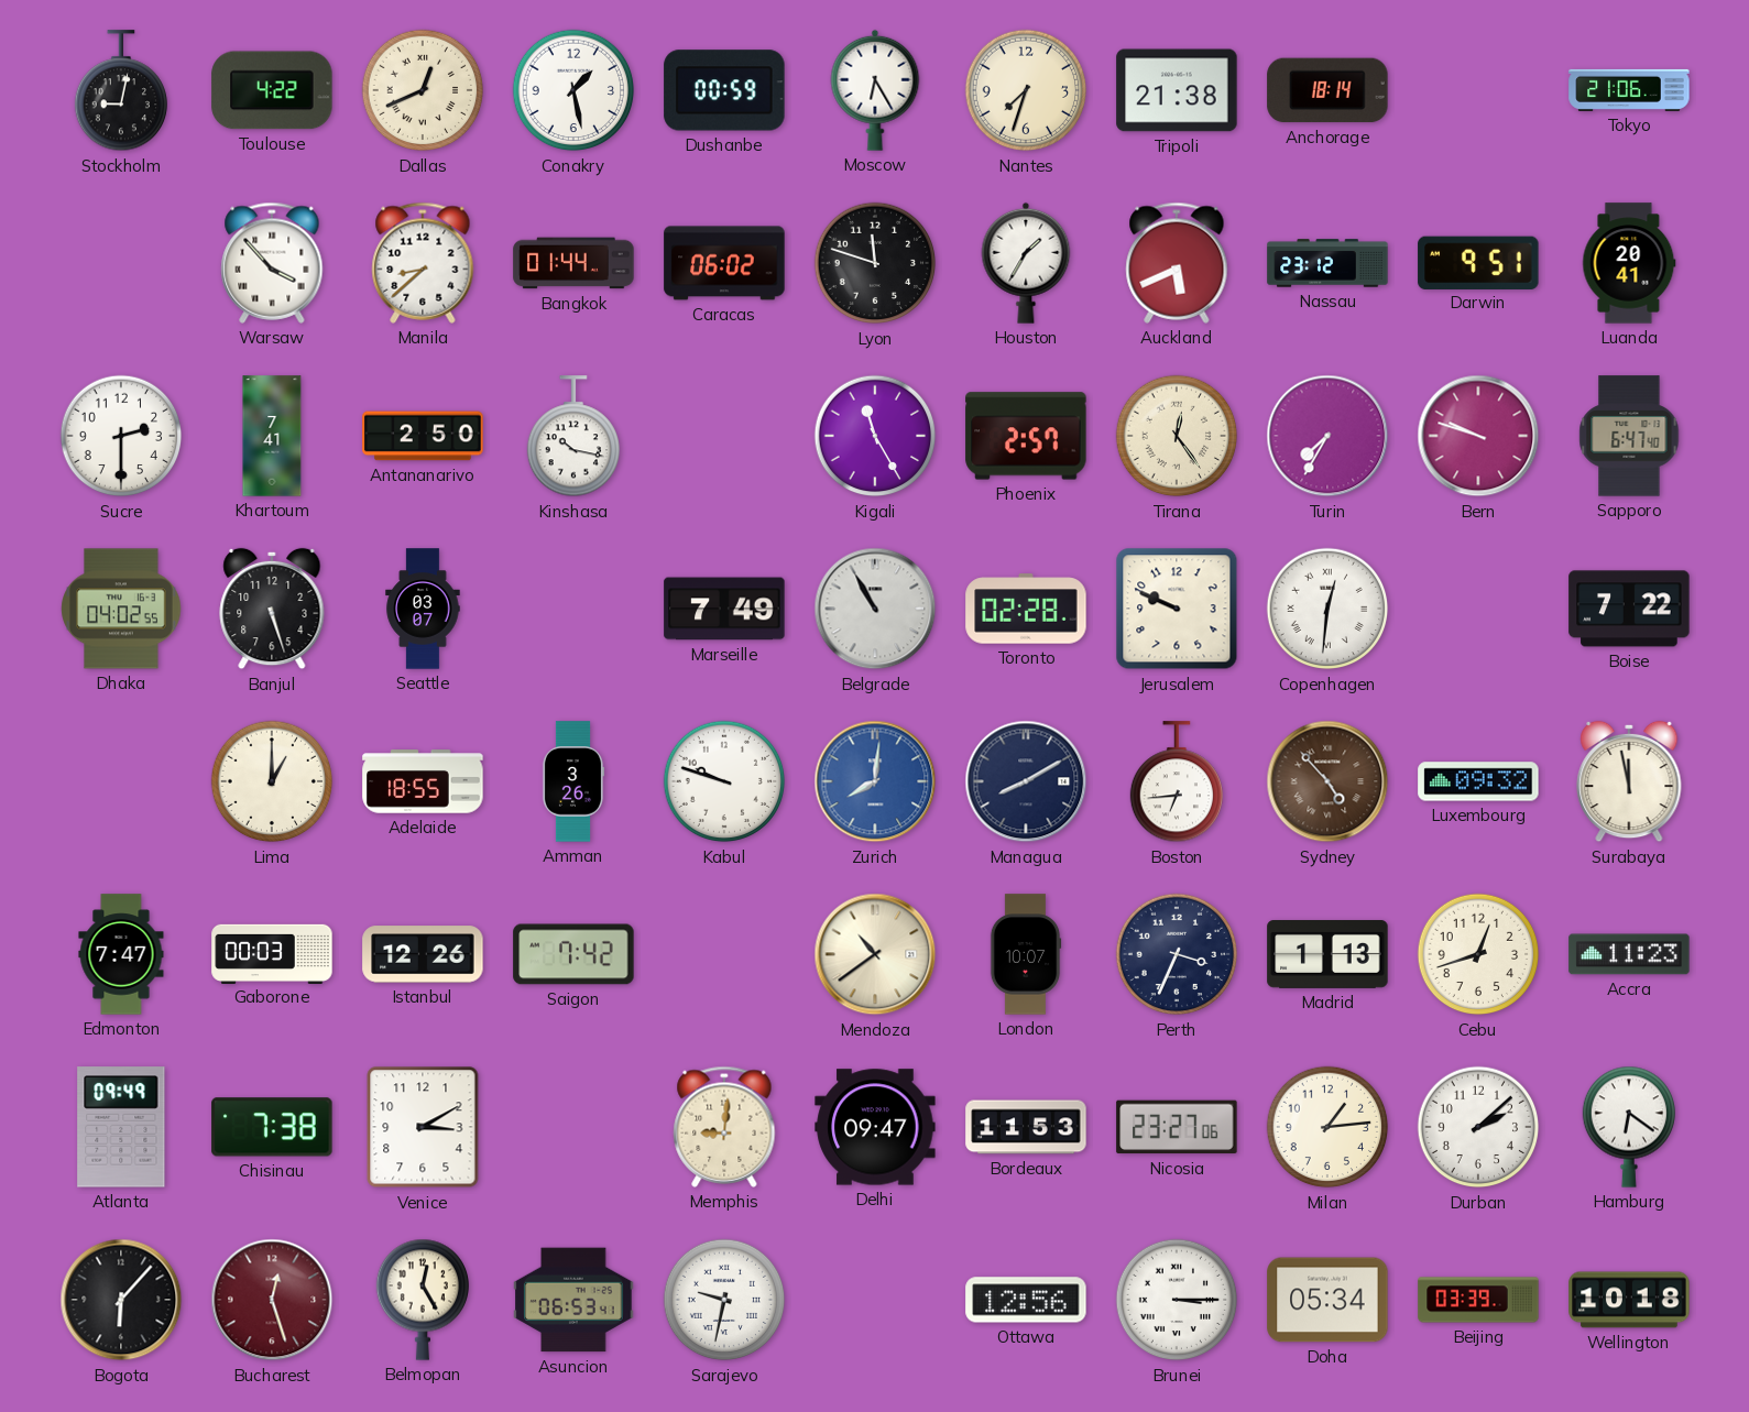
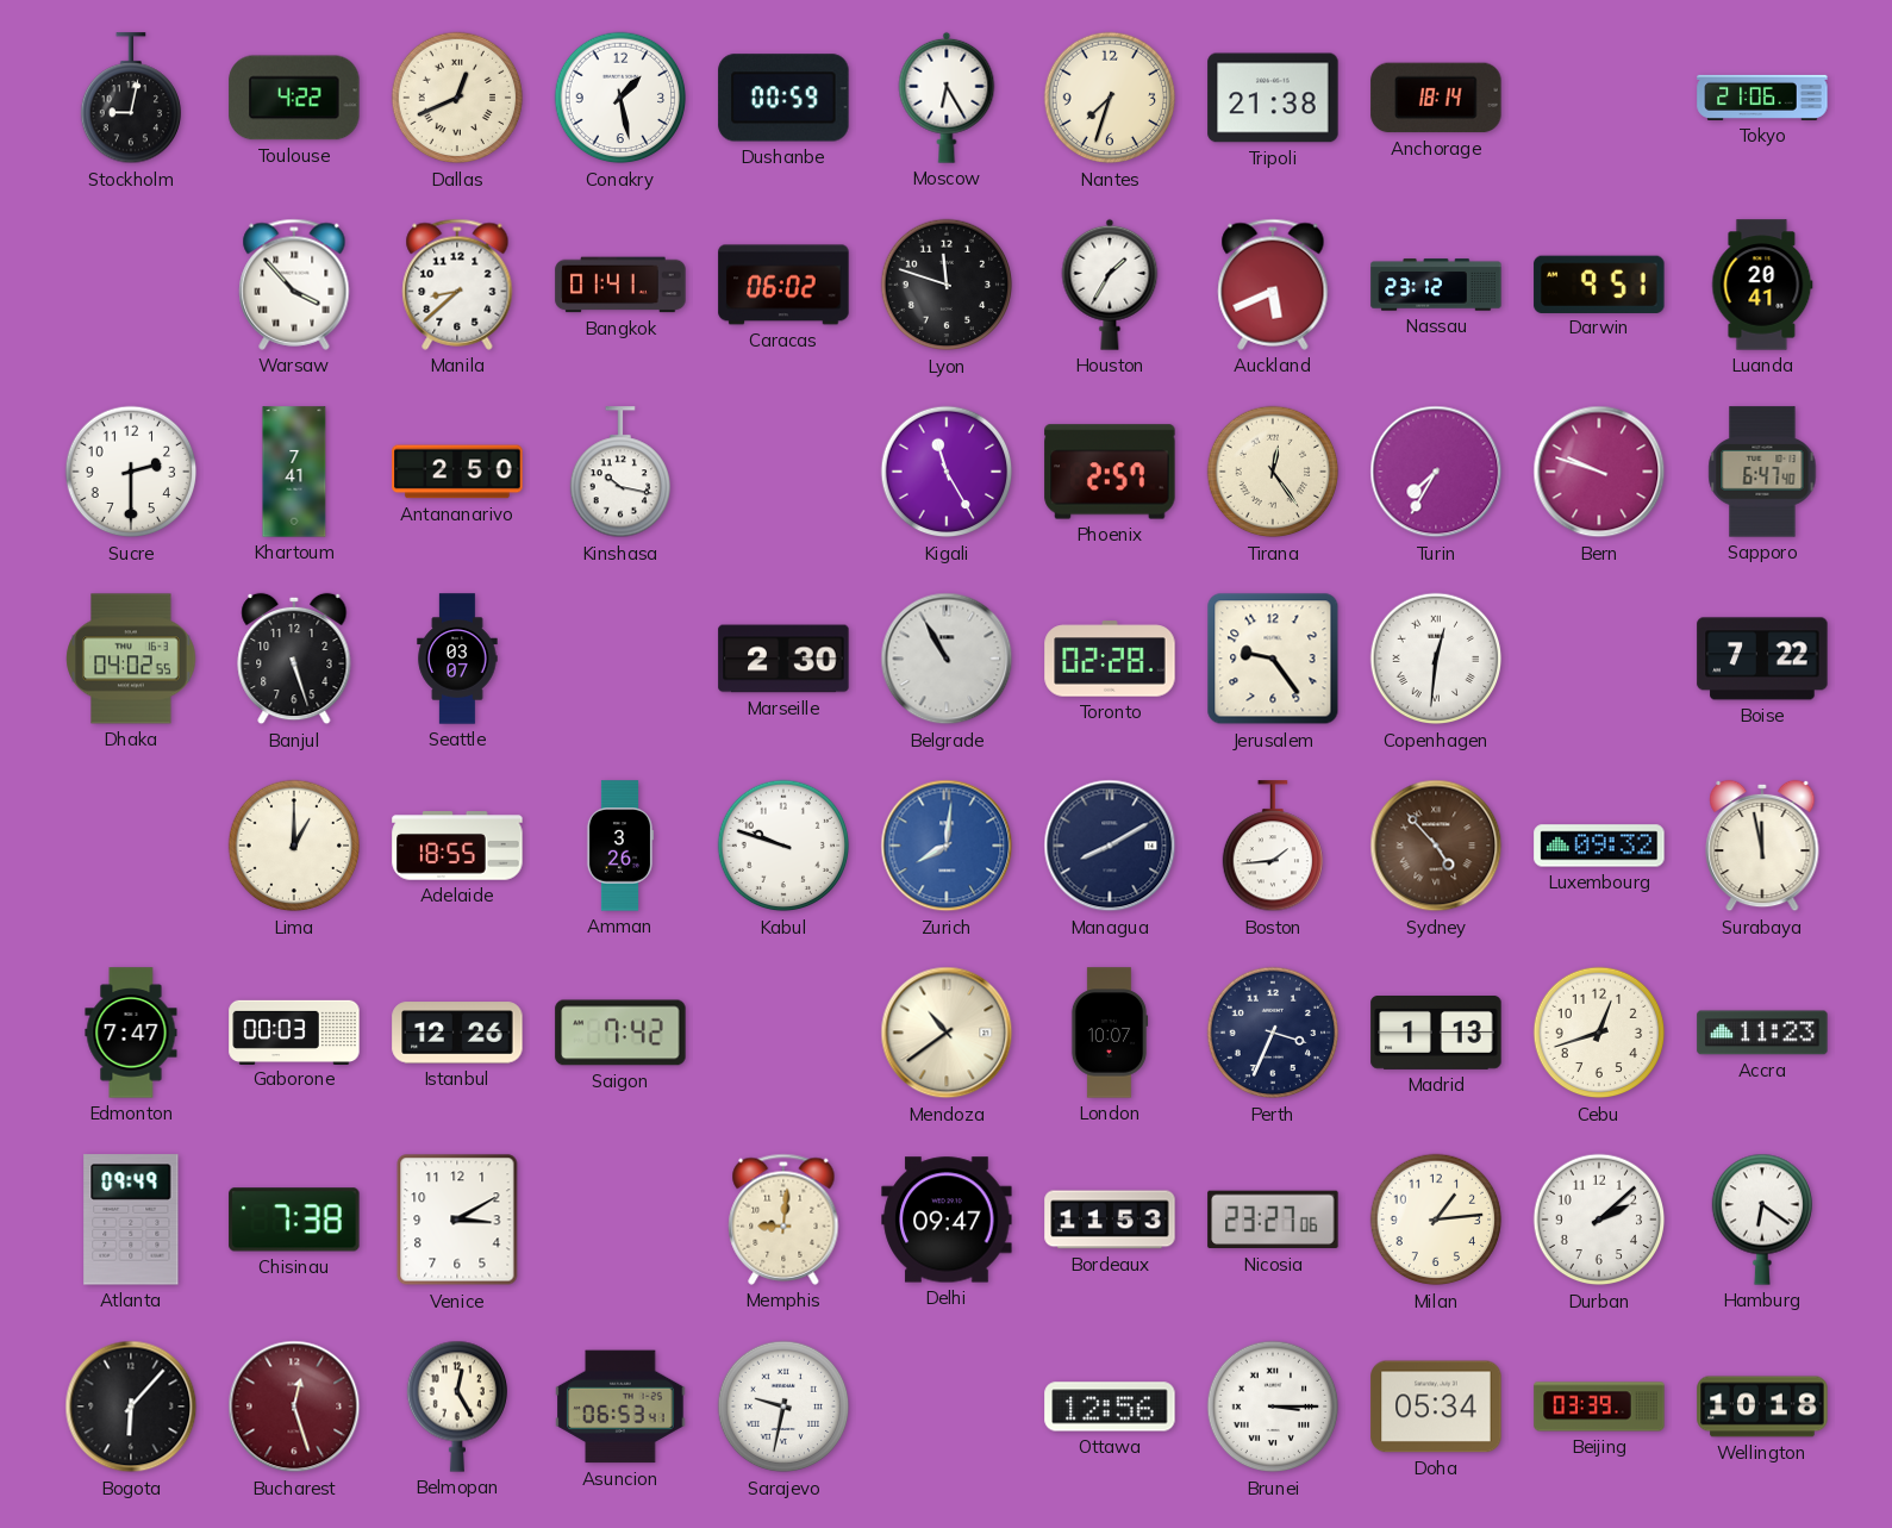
Bangkok: 01:44 -> 01:41
Marseille: 7:49 -> 2:30
Jerusalem: 9:49 -> 9:24
Boston: 6:44 -> 1:44
